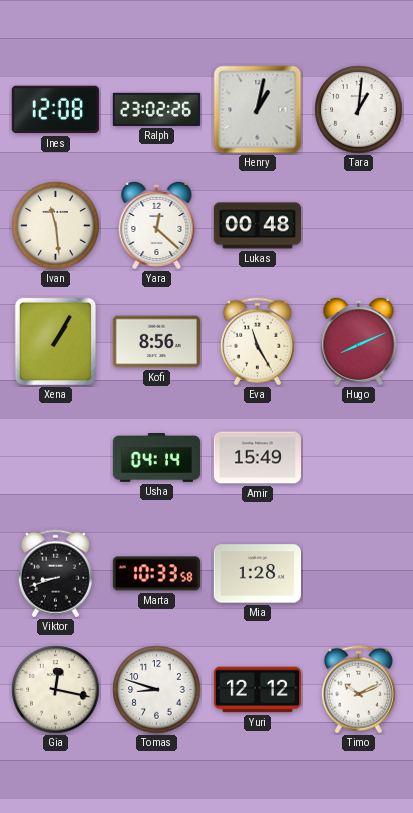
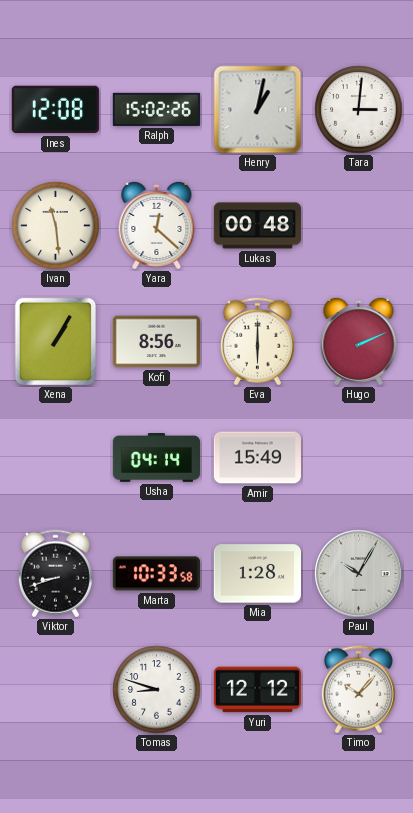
Ralph: 23:02 -> 15:02
Tara: 1:01 -> 3:01
Eva: 11:25 -> 6:00
Hugo: 8:11 -> 2:11
Paul: none -> 10:05
Gia: 12:17 -> none
Timo: 10:11 -> 10:07
